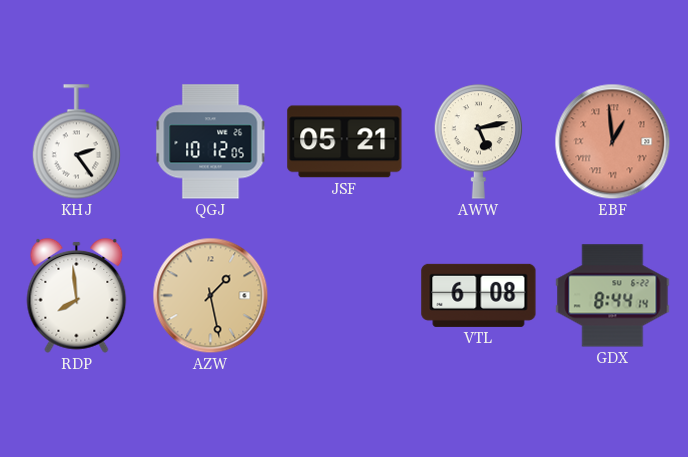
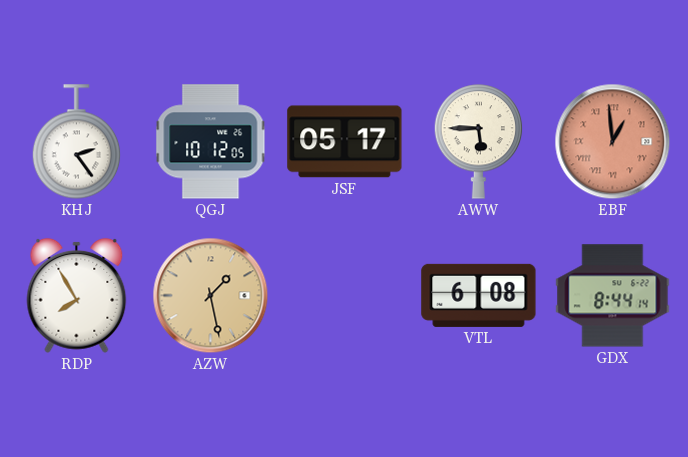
JSF: 05:21 -> 05:17
AWW: 5:13 -> 5:45
RDP: 7:59 -> 7:55
